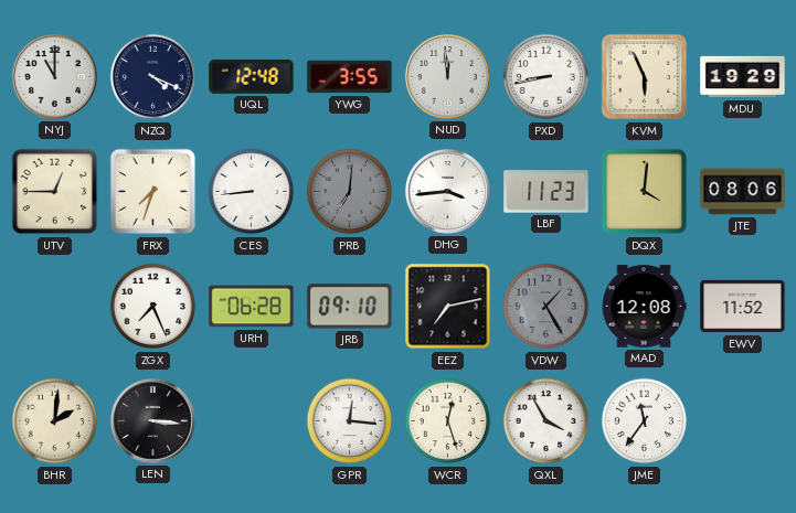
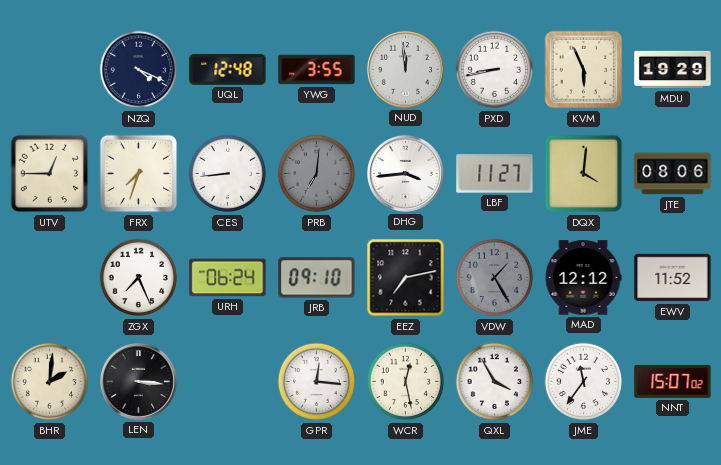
NYJ: 11:00 -> none
LBF: 11:23 -> 11:27
URH: 06:28 -> 06:24
MAD: 12:08 -> 12:12
WCR: 12:27 -> 12:28
NNT: none -> 15:07
